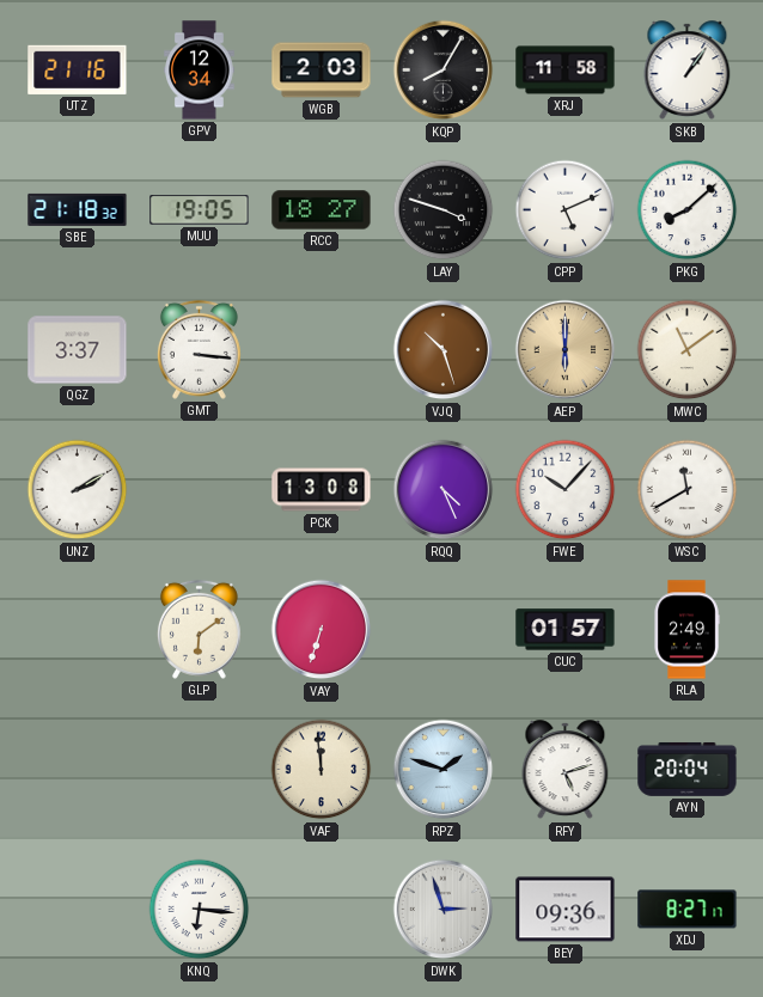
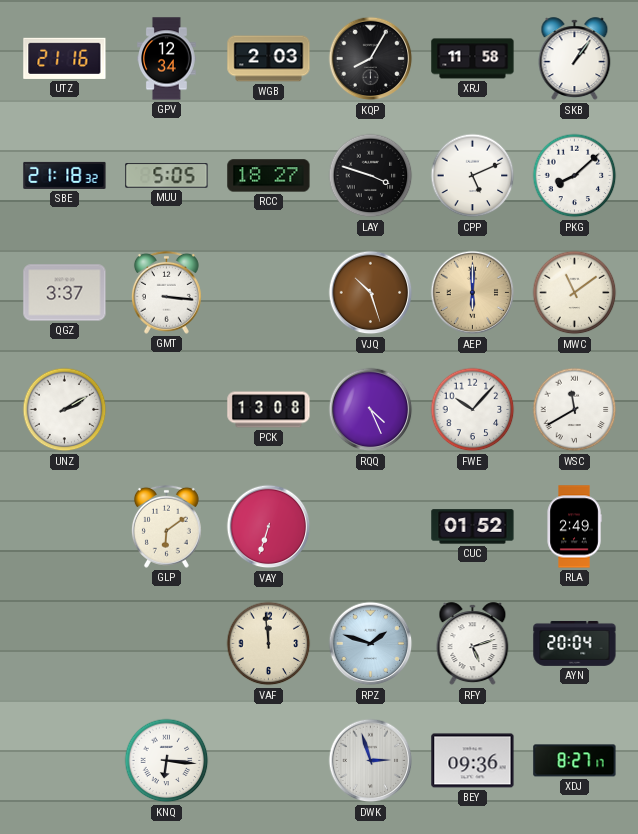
MUU: 19:05 -> 5:05
CUC: 01:57 -> 01:52
